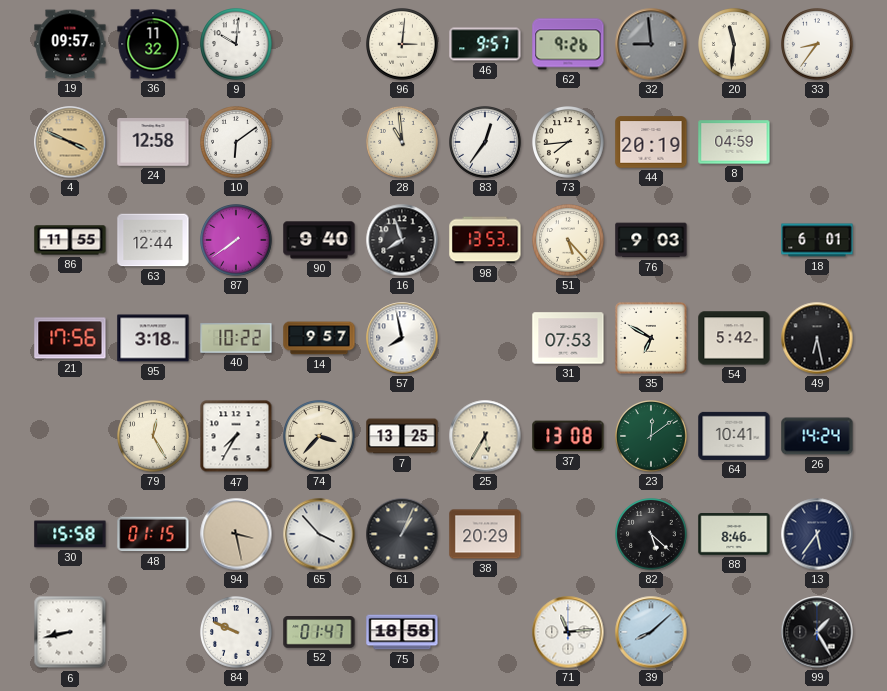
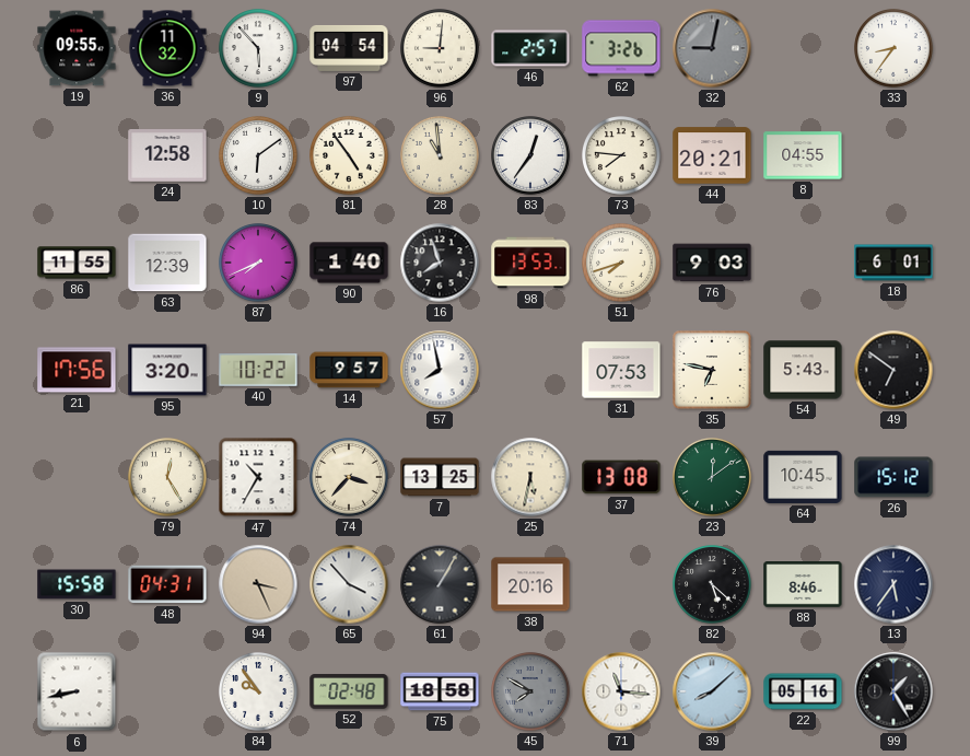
19: 09:57 -> 09:55
9: 10:01 -> 5:53
97: none -> 04:54
96: 3:01 -> 9:01
46: 9:57 -> 2:57
62: 9:26 -> 3:26
32: 8:59 -> 9:02
20: 11:31 -> none
4: 3:49 -> none
81: none -> 4:54
73: 7:44 -> 7:46
44: 20:19 -> 20:21
8: 04:59 -> 04:55
63: 12:44 -> 12:39
87: 7:39 -> 7:41
90: 9:40 -> 1:40
51: 5:23 -> 7:42
95: 3:18 -> 3:20
35: 6:50 -> 6:47
54: 5:42 -> 5:43
49: 6:28 -> 6:51
47: 7:35 -> 10:35
25: 5:35 -> 5:32
64: 10:41 -> 10:45
26: 14:24 -> 15:12
48: 01:15 -> 04:31
94: 3:28 -> 3:26
61: 1:04 -> 1:05
38: 20:29 -> 20:16
84: 9:49 -> 9:54
52: 01:47 -> 02:48
45: none -> 7:50
71: 11:14 -> 11:16
22: none -> 05:16
